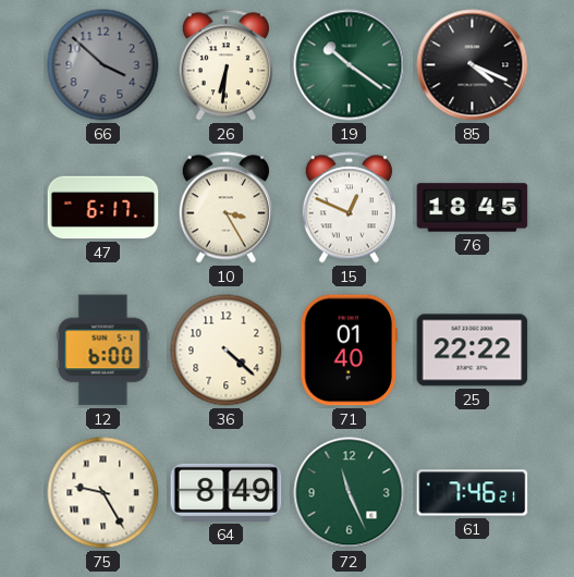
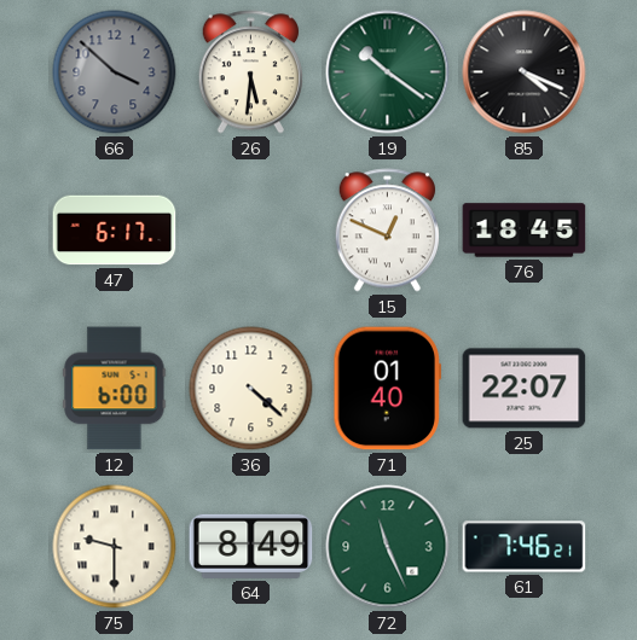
26: 6:31 -> 5:31
10: 3:25 -> none
25: 22:22 -> 22:07
75: 9:25 -> 9:30
